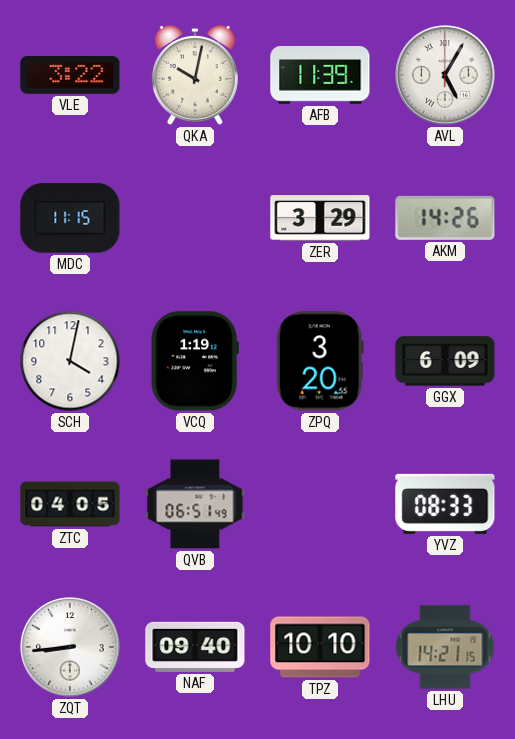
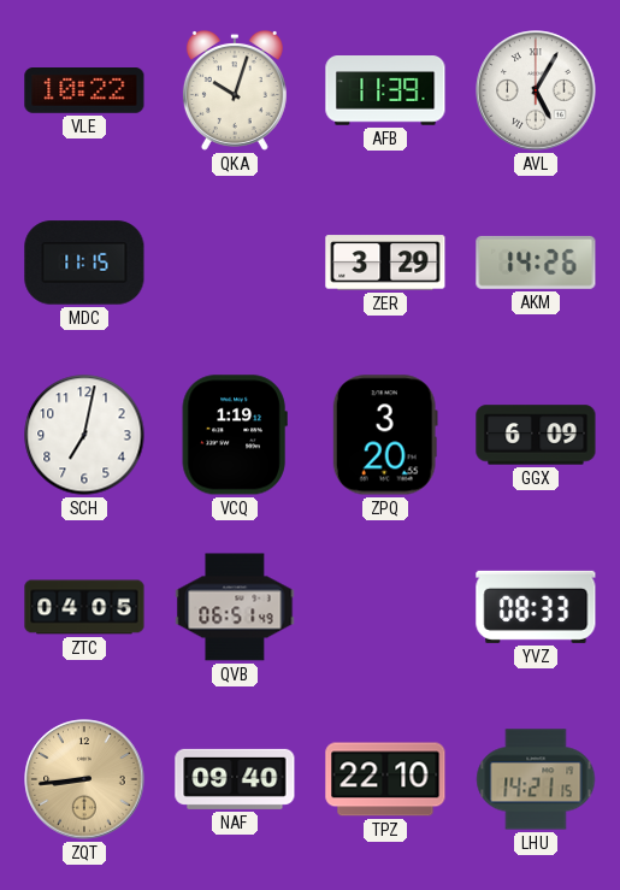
VLE: 3:22 -> 10:22
QKA: 10:02 -> 10:03
SCH: 4:02 -> 7:02
ZQT dial: white -> champagne
TPZ: 10:10 -> 22:10
